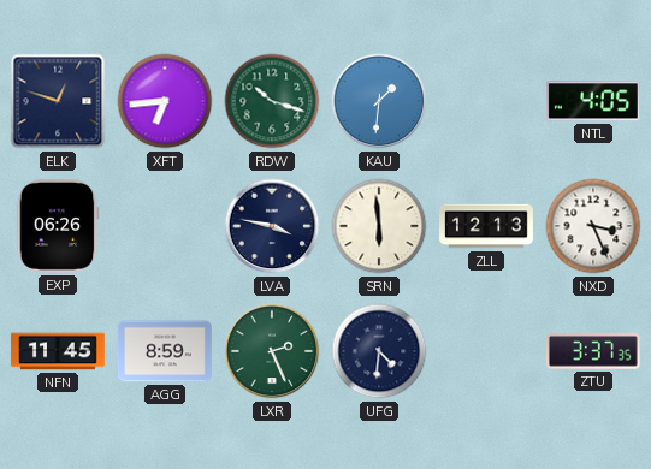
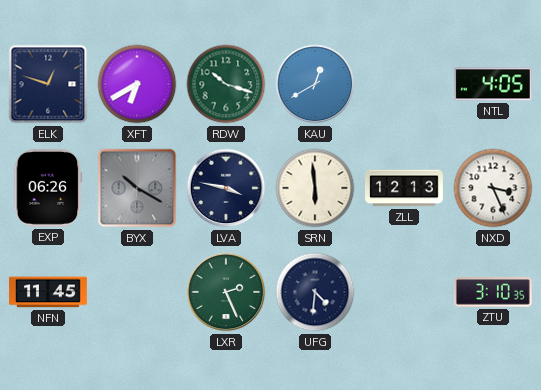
XFT: 6:44 -> 6:40
KAU: 1:31 -> 12:40
BYX: none -> 10:20
AGG: 8:59 -> none
ZTU: 3:37 -> 3:10
